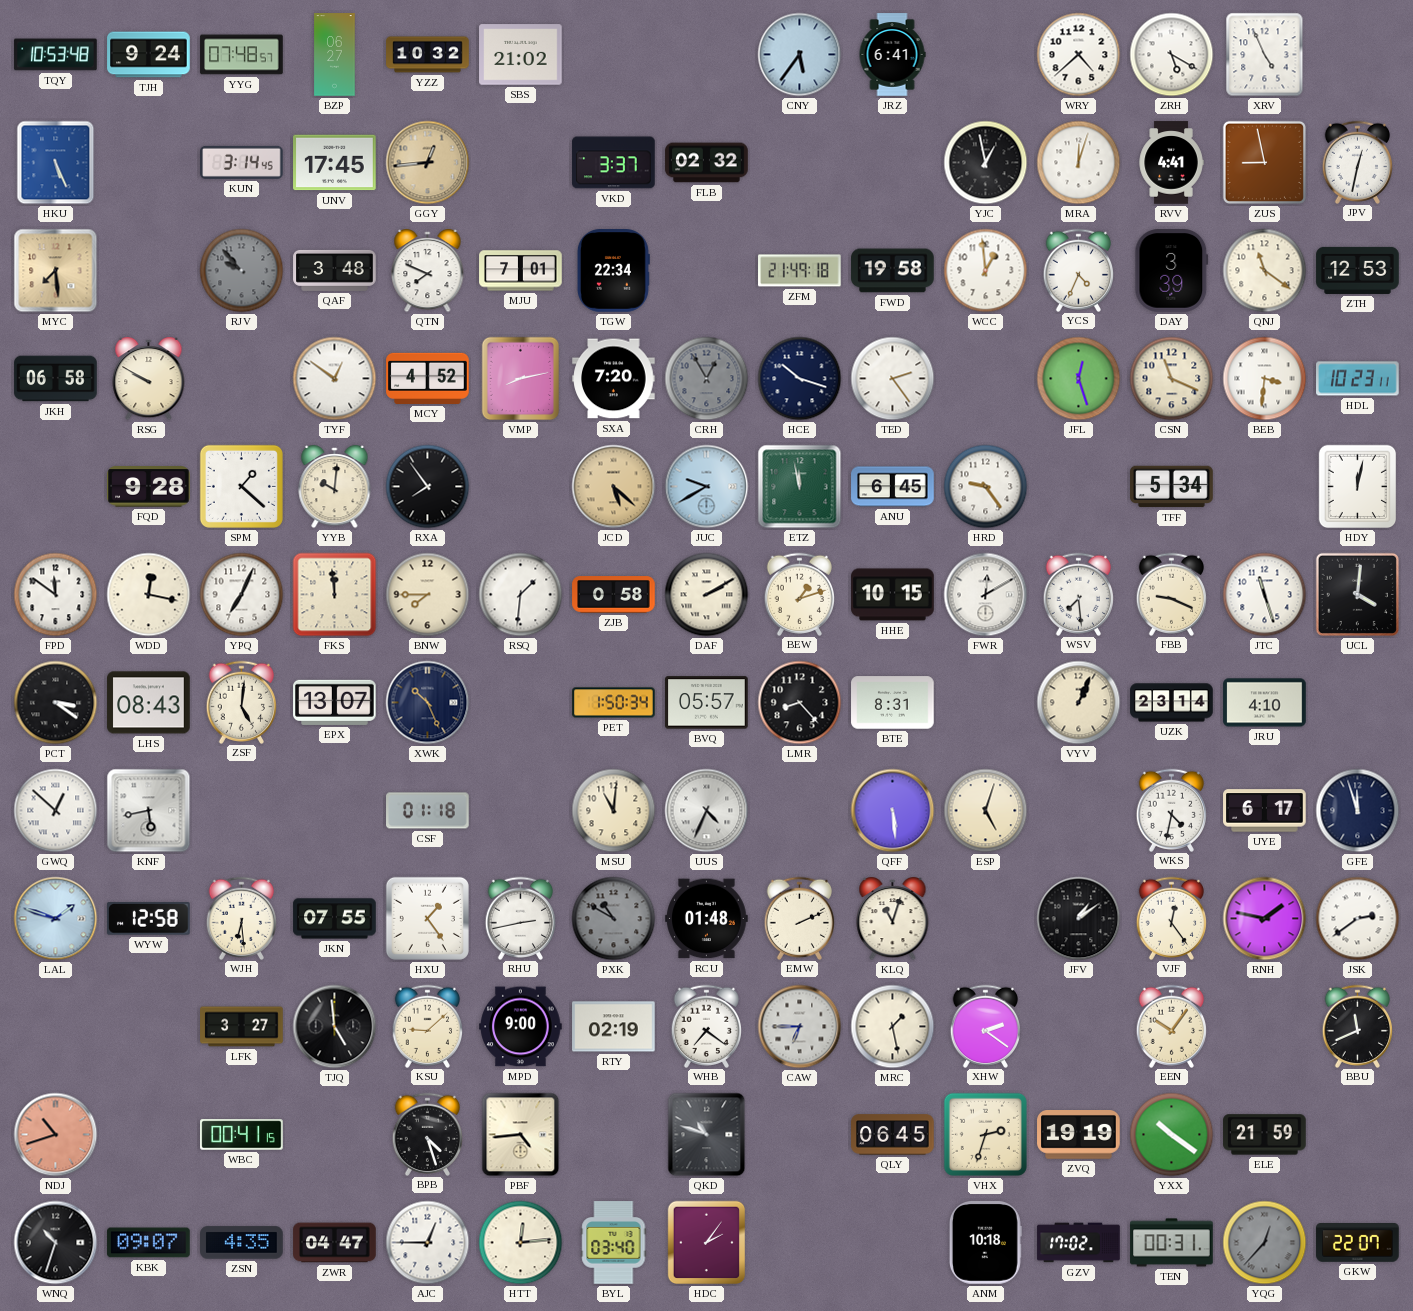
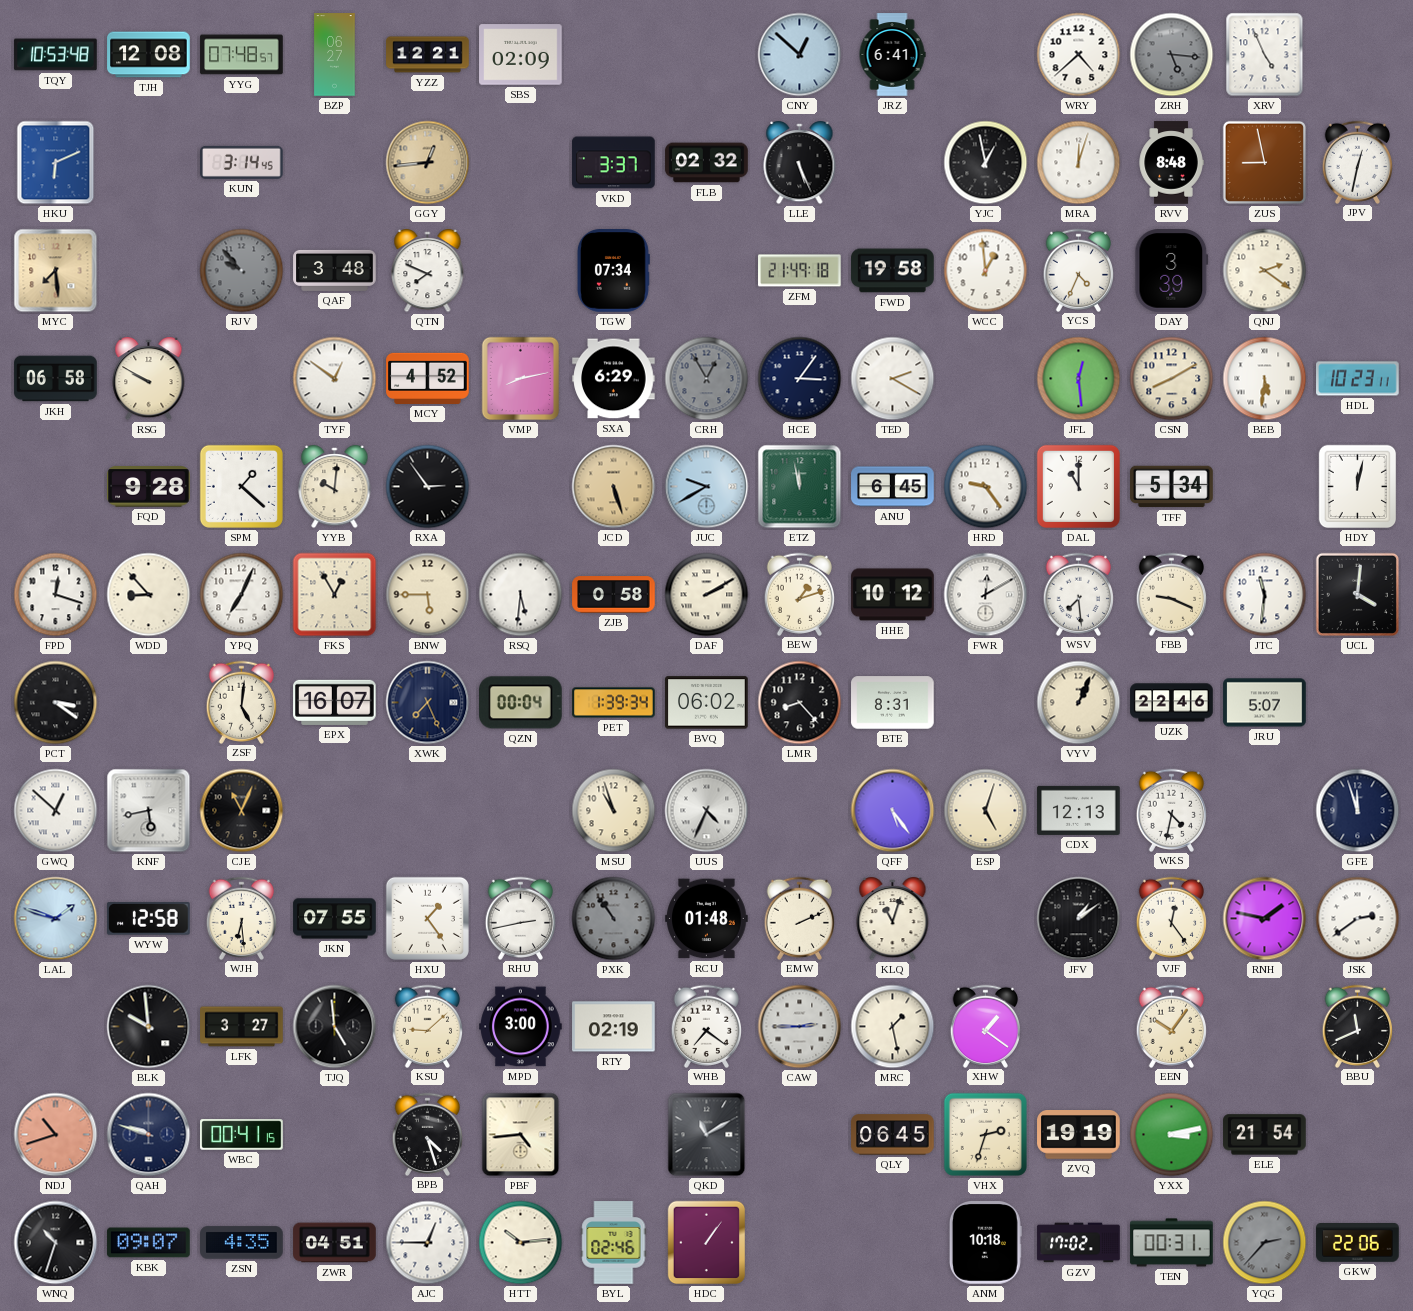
TJH: 9:24 -> 12:08
YZZ: 10:32 -> 12:21
SBS: 21:02 -> 02:09
CNY: 5:36 -> 12:52
ZRH: 5:20 -> 5:16
ZRH dial: white -> grey
HKU: 5:26 -> 6:11
UNV: 17:45 -> none
LLE: none -> 5:26
RVV: 4:41 -> 8:48
MJU: 7:01 -> none
TGW: 22:34 -> 07:34
QNJ: 11:21 -> 2:21
ZTH: 12:53 -> none
SXA: 7:20 -> 6:29
HCE: 10:18 -> 3:06
TED: 2:24 -> 2:20
JFL: 12:27 -> 12:29
CSN: 11:19 -> 8:10
BEB: 3:31 -> 5:31
RXA: 7:54 -> 2:54
JCD: 5:22 -> 5:27
DAL: none -> 11:00
FPD: 11:51 -> 12:18
WDD: 12:17 -> 8:53
FKS: 11:59 -> 12:55
BNW: 7:45 -> 5:45
RSQ: 1:31 -> 5:31
HHE: 10:15 -> 10:12
JTC: 11:27 -> 11:31
LHS: 08:43 -> none
EPX: 13:07 -> 16:07
XWK: 10:26 -> 7:26
QZN: none -> 00:04
PET: 1:50 -> 1:39
BVQ: 05:57 -> 06:02
UZK: 23:14 -> 22:46
JRU: 4:10 -> 5:07
CJE: none -> 11:04
CSF: 01:18 -> none
MSU: 11:01 -> 10:57
QFF: 5:29 -> 5:24
CDX: none -> 12:13
UYE: 6:17 -> none
PXK: 10:50 -> 10:54
BLK: none -> 9:59
MPD: 9:00 -> 3:00
CAW: 6:45 -> 2:45
XHW: 2:21 -> 1:21
QAH: none -> 9:48
QKD: 10:48 -> 11:10
YXX: 10:21 -> 3:13
ELE: 21:59 -> 21:54
ZWR: 04:47 -> 04:51
HTT: 12:14 -> 10:14
BYL: 03:40 -> 02:46
HDC: 2:06 -> 1:06
YQG: 12:37 -> 2:37
GKW: 22:07 -> 22:06
